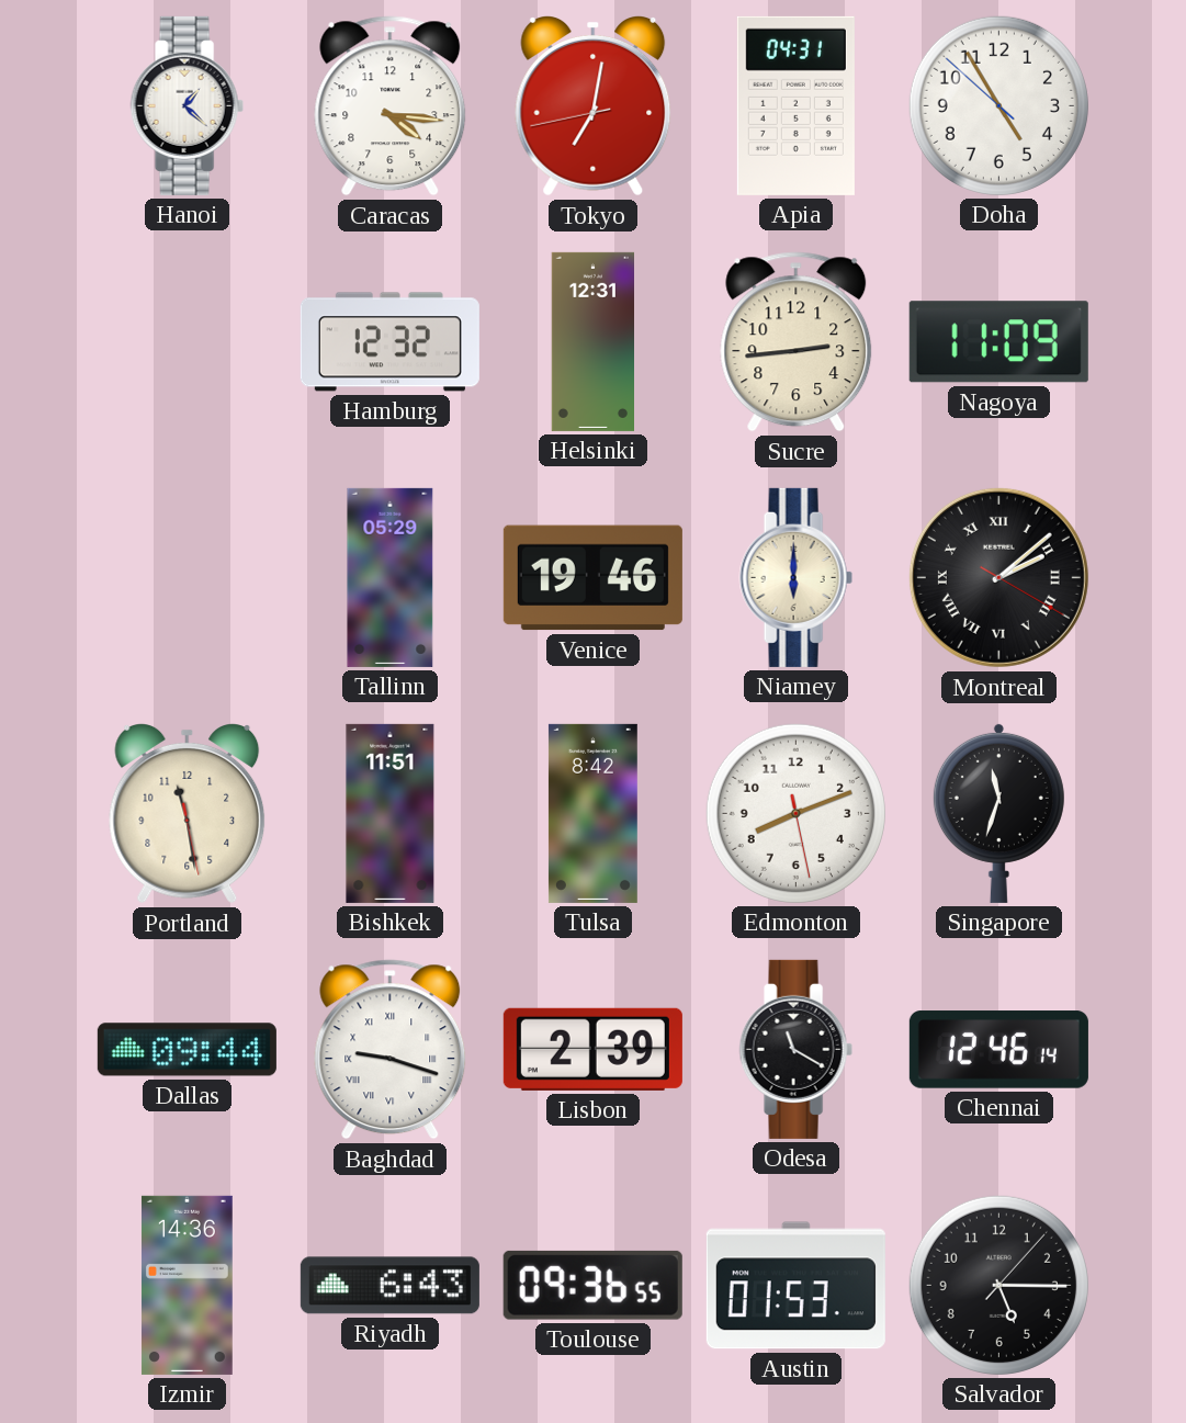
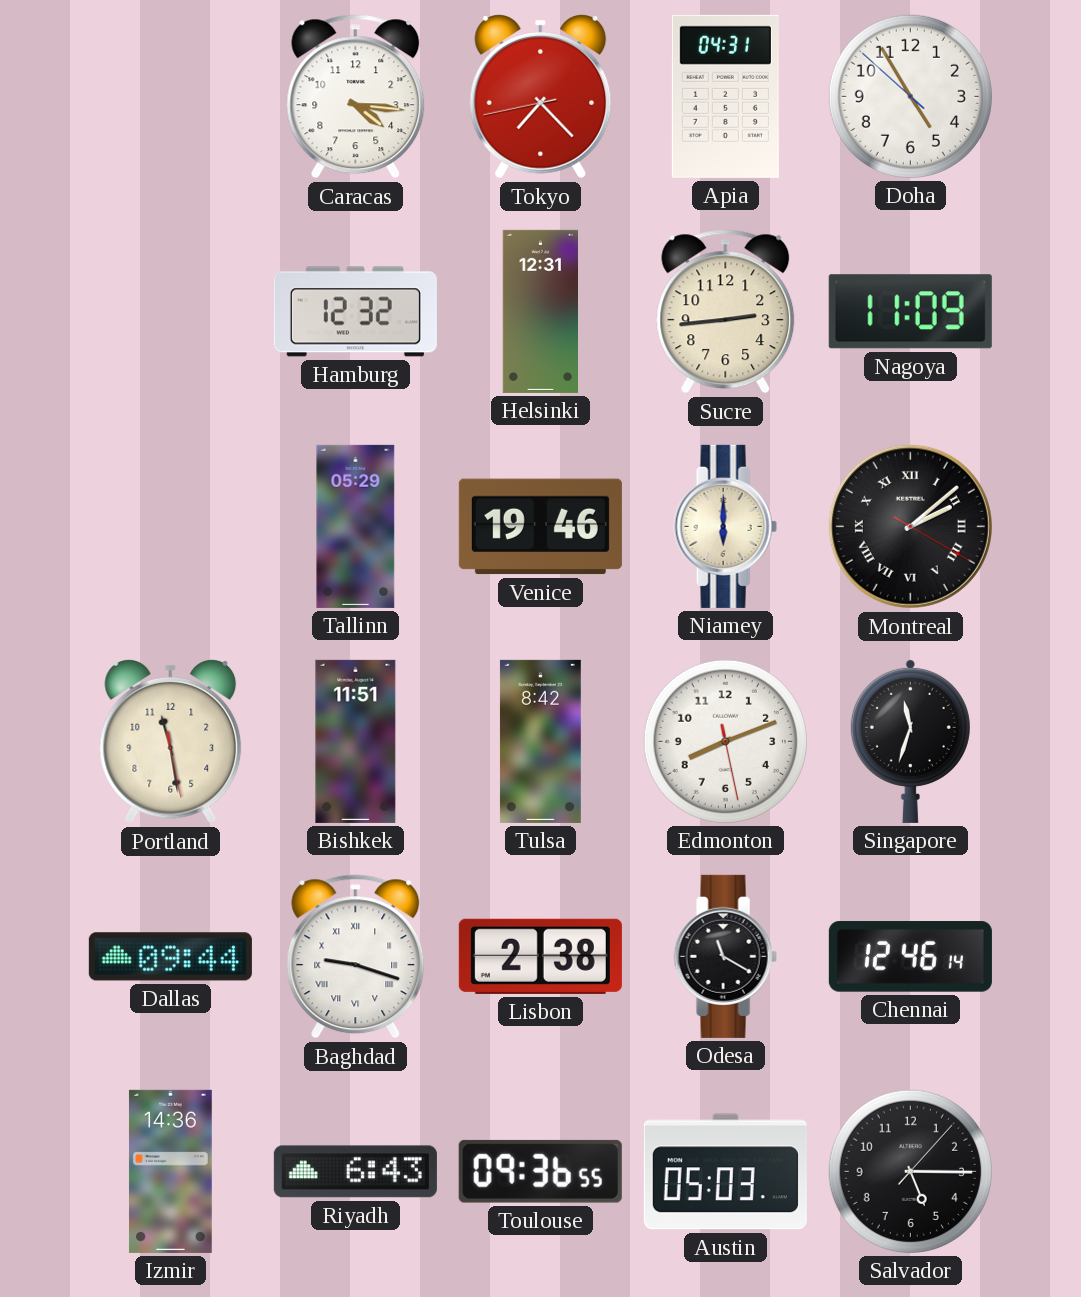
Hanoi: 1:22 -> none
Tokyo: 7:01 -> 7:22
Lisbon: 2:39 -> 2:38
Austin: 01:53 -> 05:03
